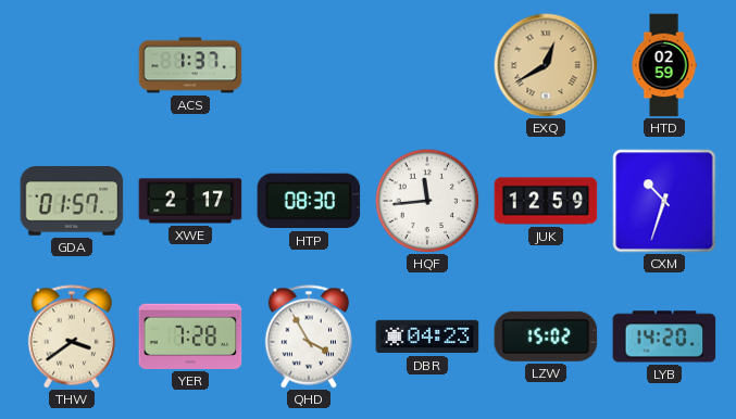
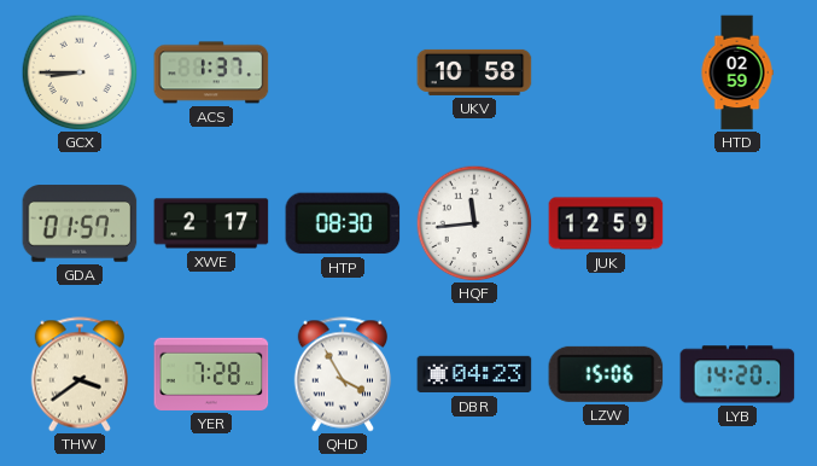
GCX: none -> 8:45
UKV: none -> 10:58
EXQ: 12:40 -> none
CXM: 10:33 -> none
LZW: 15:02 -> 15:06
